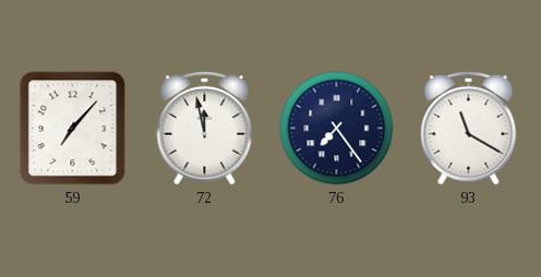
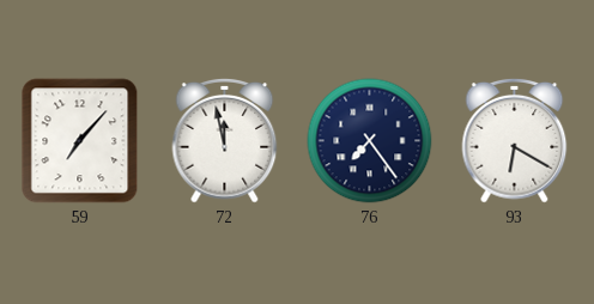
93: 11:20 -> 6:20
